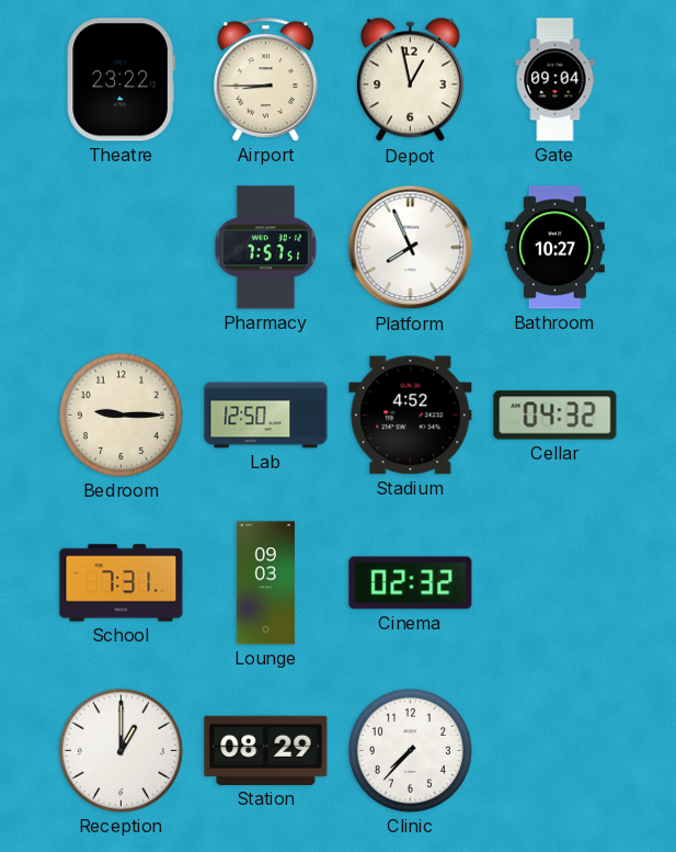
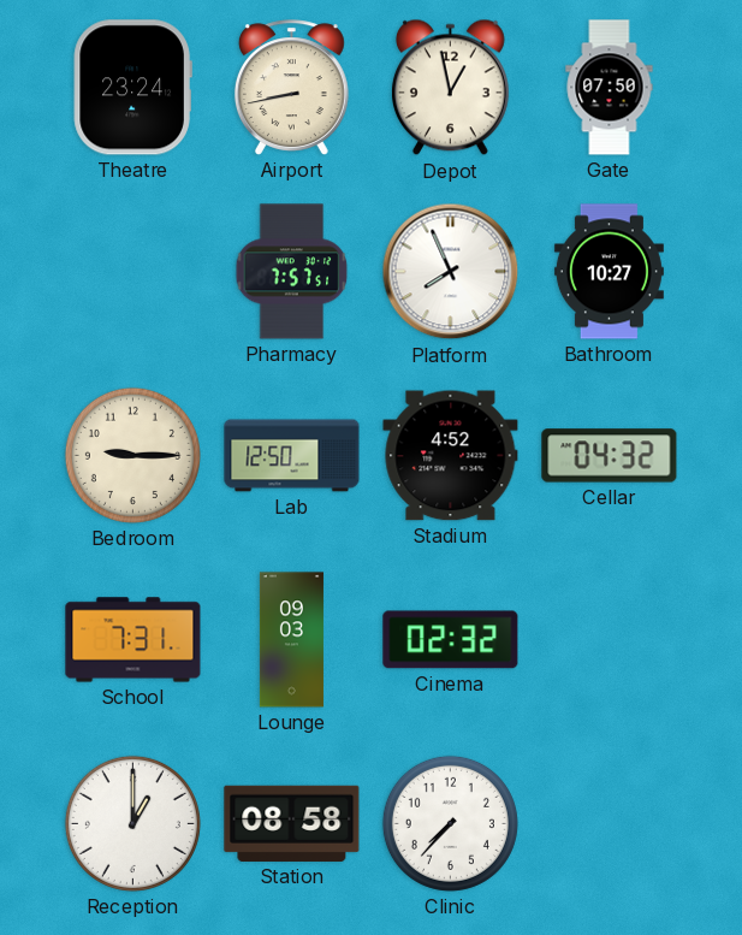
Theatre: 23:22 -> 23:24
Airport: 8:45 -> 8:43
Gate: 09:04 -> 07:50
Station: 08:29 -> 08:58
